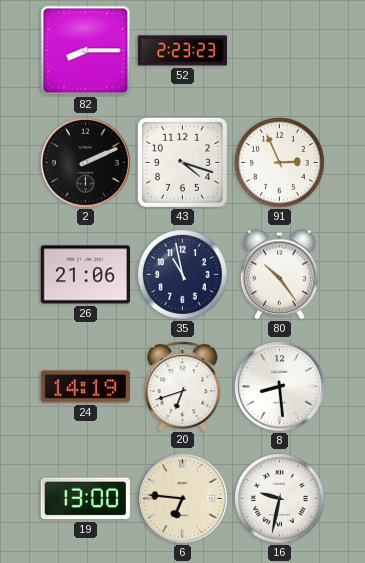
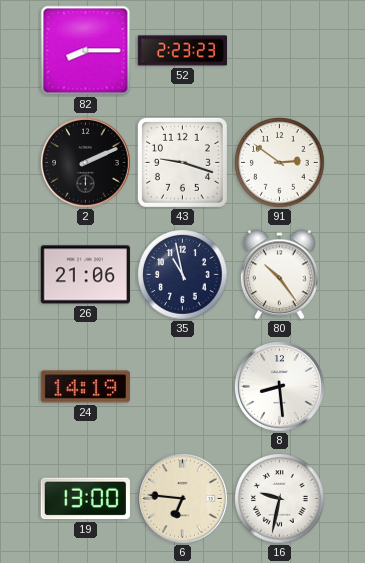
43: 4:18 -> 9:18
91: 2:56 -> 2:51
20: 6:42 -> none
